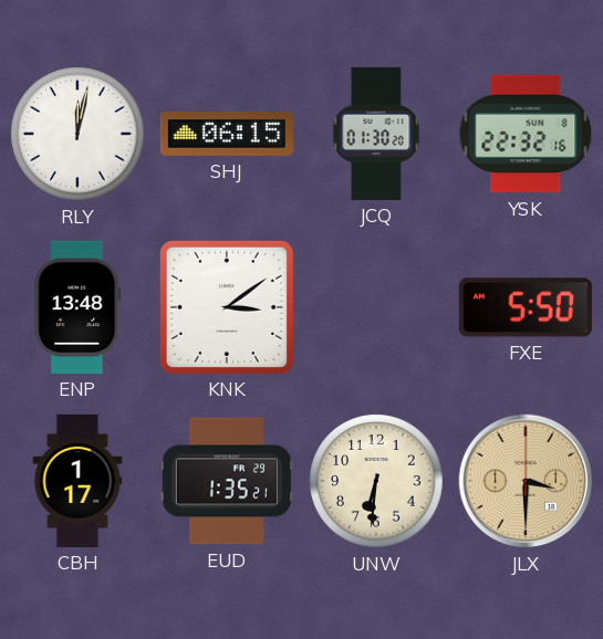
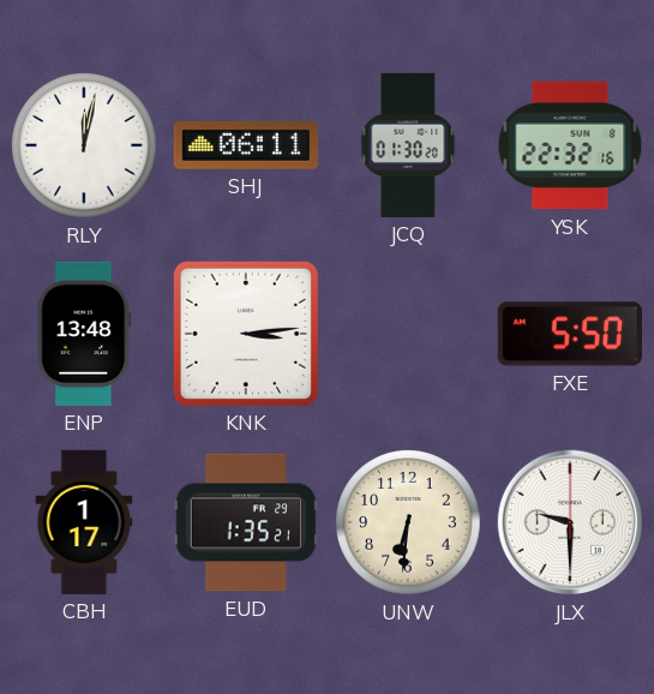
SHJ: 06:15 -> 06:11
KNK: 3:09 -> 3:14
JLX: 3:30 -> 9:30
JLX dial: champagne -> white
